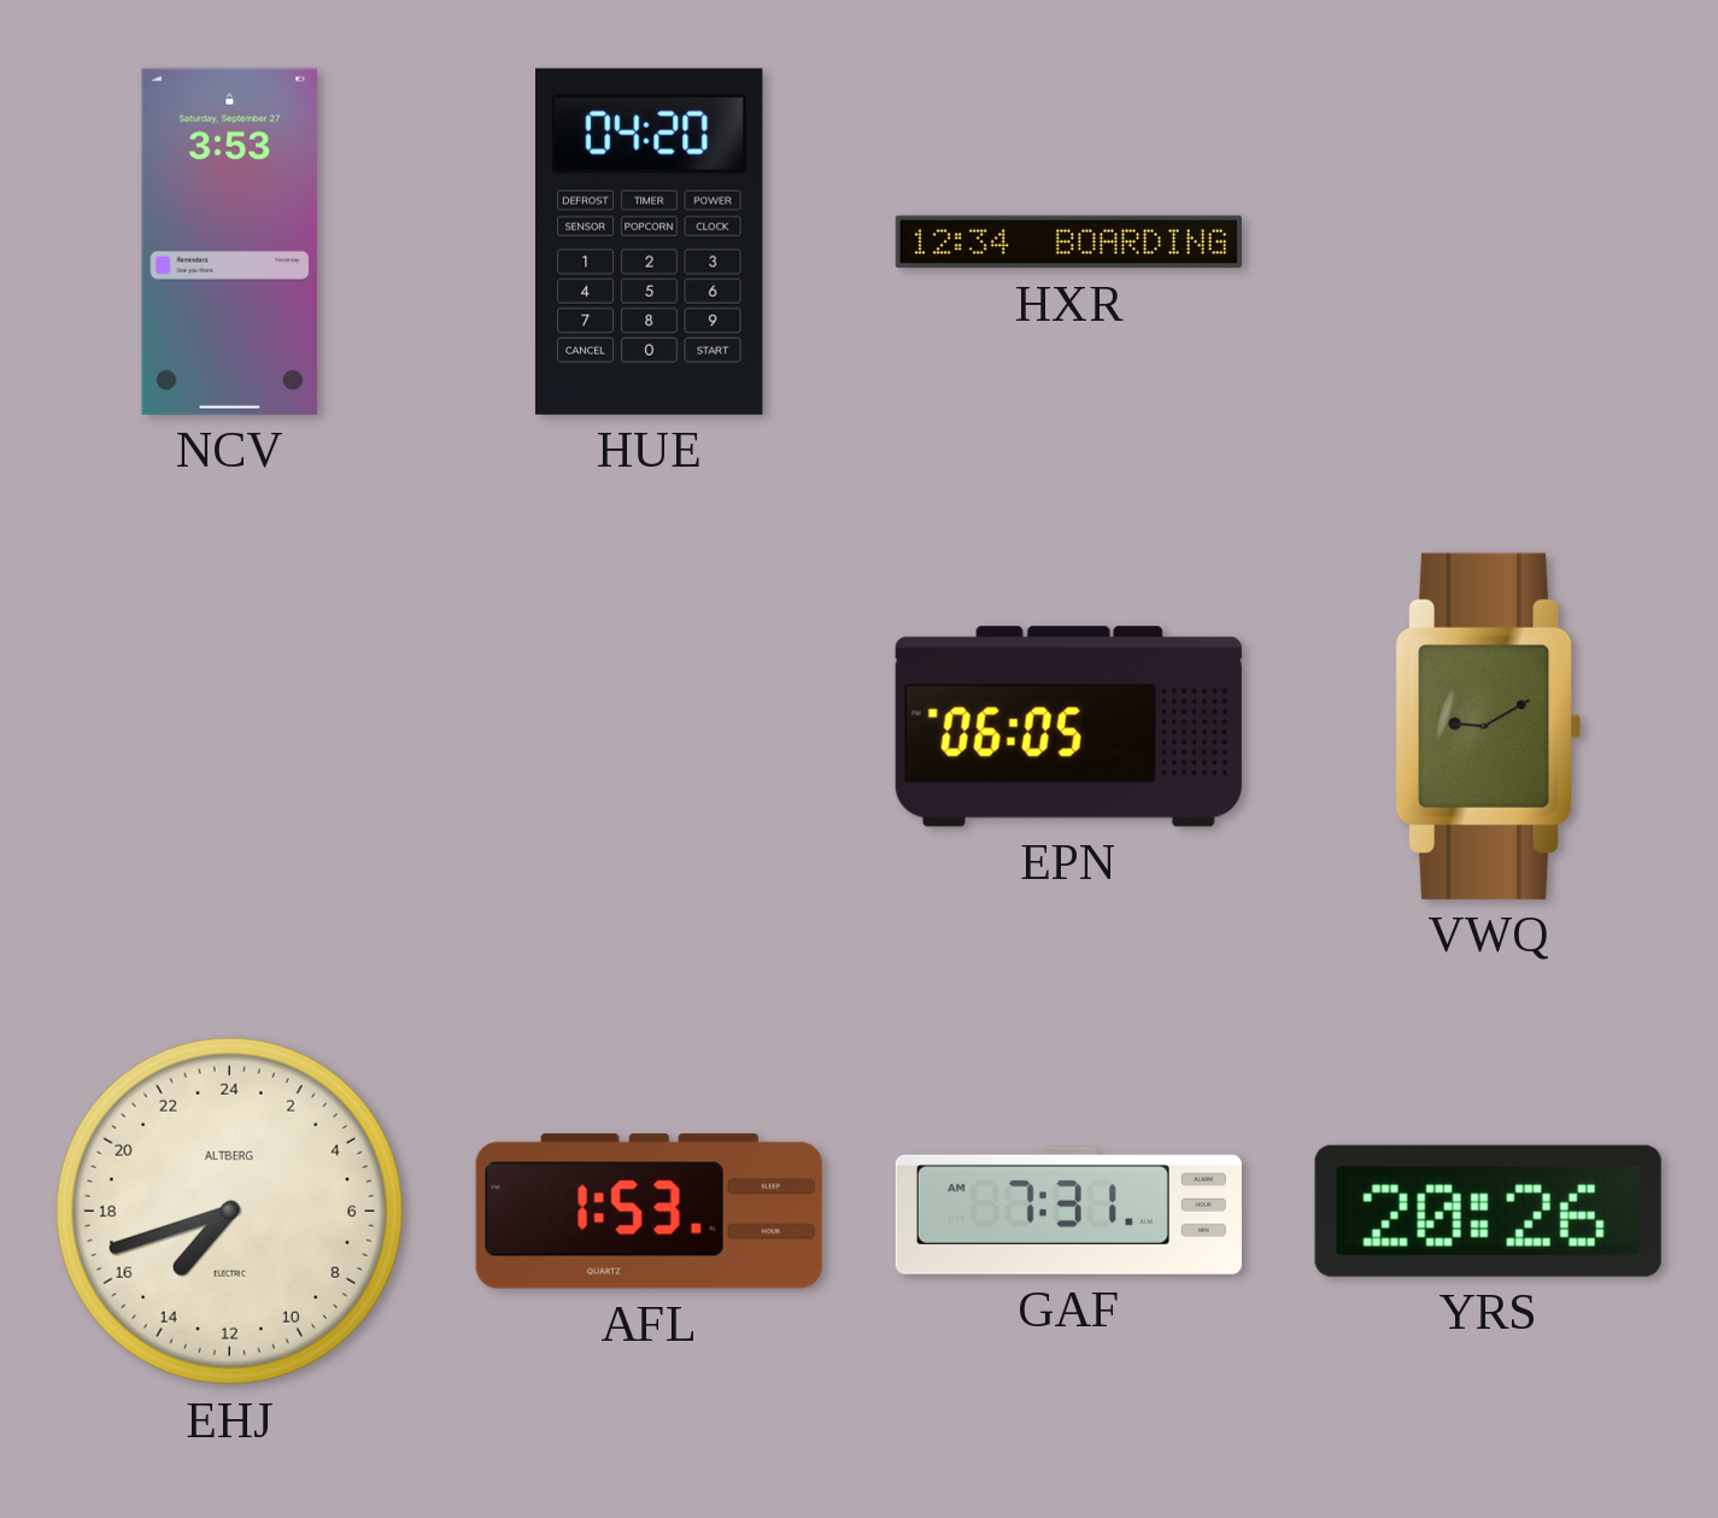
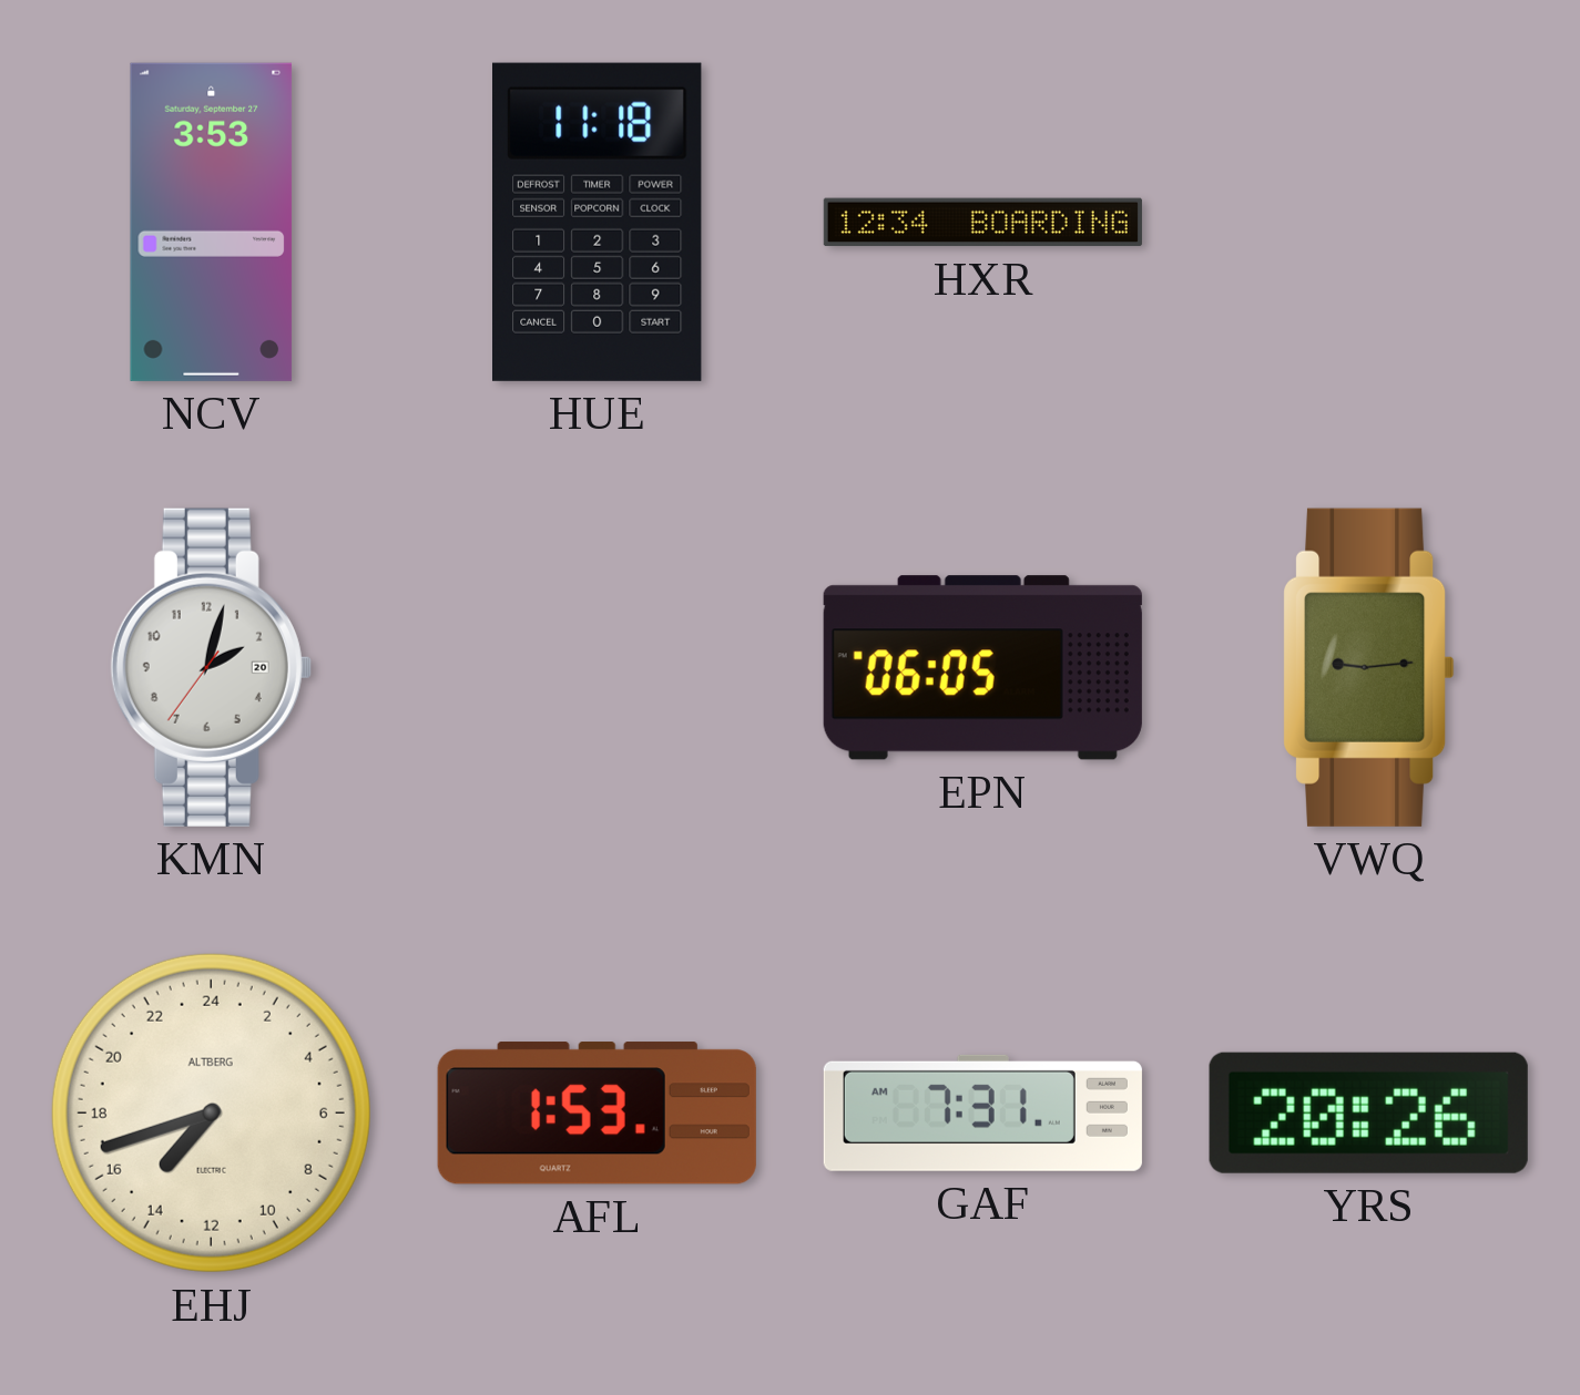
HUE: 04:20 -> 11:18
KMN: none -> 2:02
VWQ: 9:10 -> 9:14
